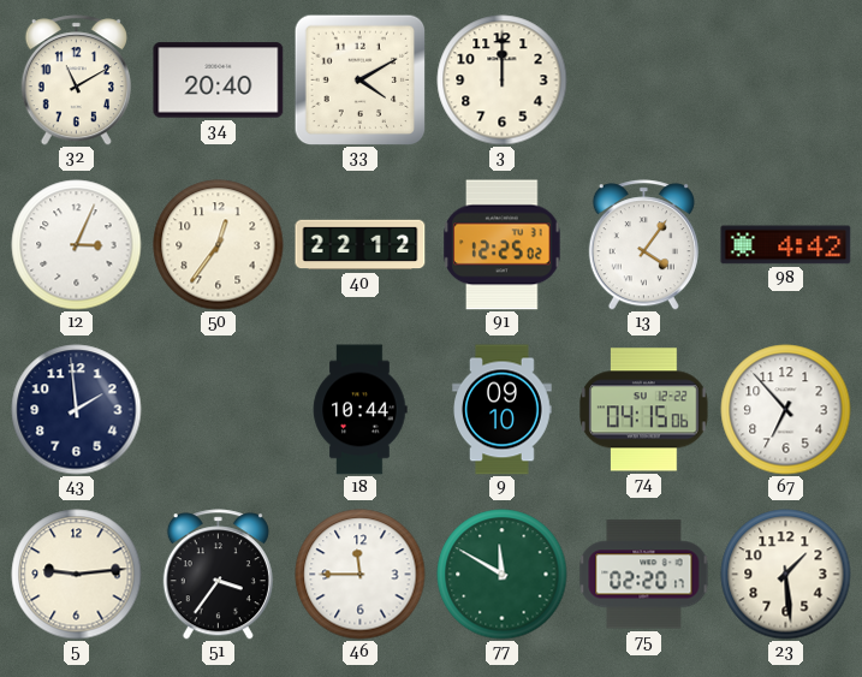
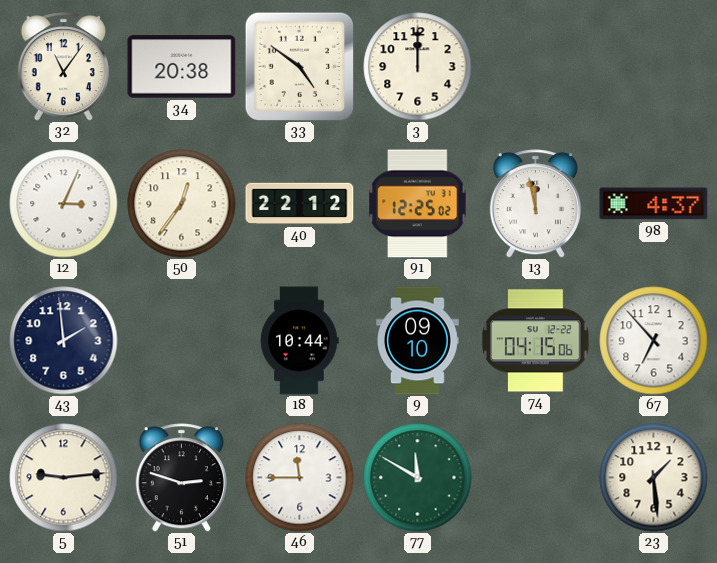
32: 11:10 -> 11:06
34: 20:40 -> 20:38
33: 4:10 -> 4:51
13: 4:06 -> 11:58
98: 4:42 -> 4:37
51: 3:36 -> 2:48
75: 02:20 -> none
